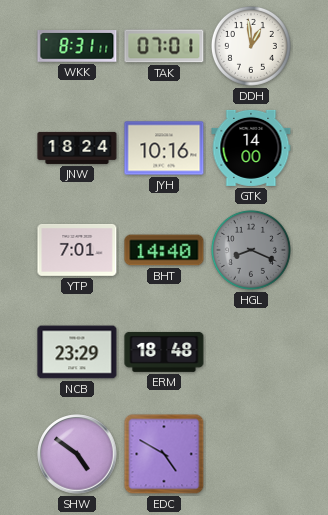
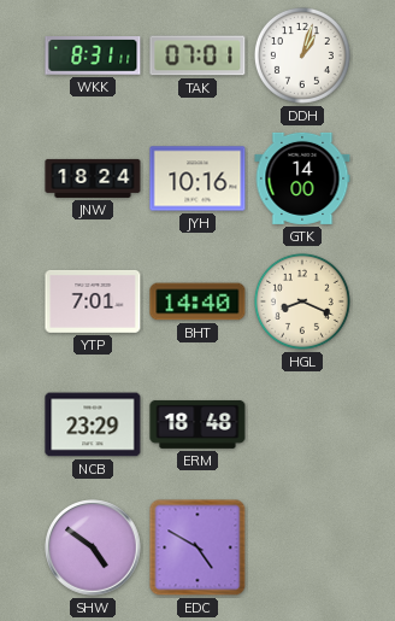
DDH: 12:59 -> 1:03
HGL dial: grey -> cream
